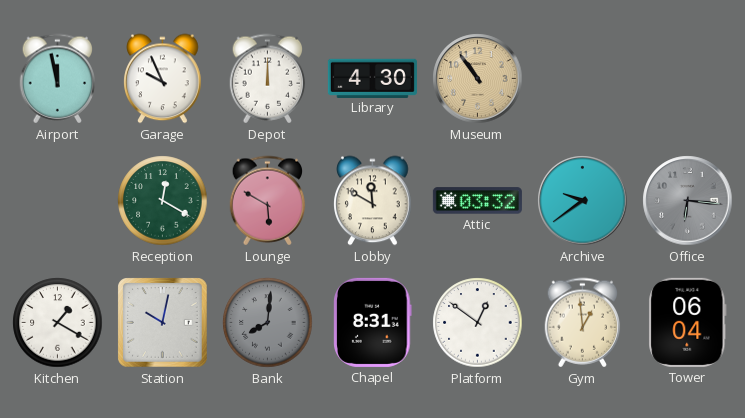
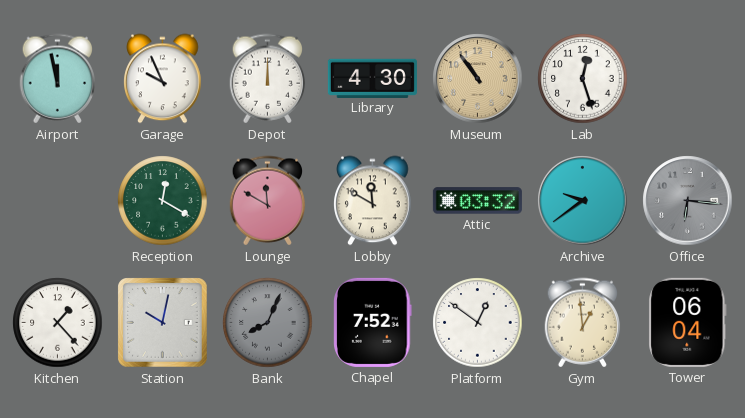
Lab: none -> 12:27
Lounge: 5:50 -> 11:50
Kitchen: 1:20 -> 1:23
Bank: 8:01 -> 8:04
Chapel: 8:31 -> 7:52
